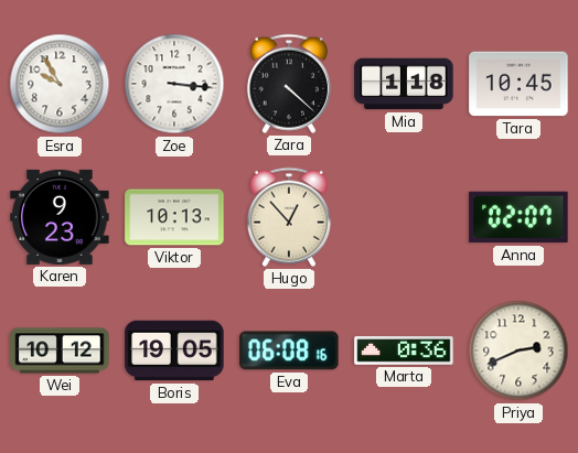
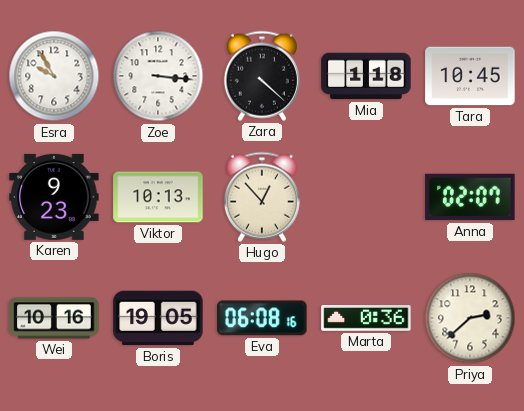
Wei: 10:12 -> 10:16
Priya: 2:41 -> 2:38
